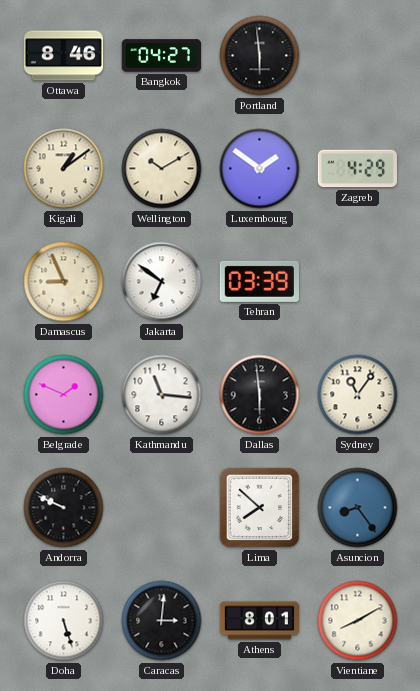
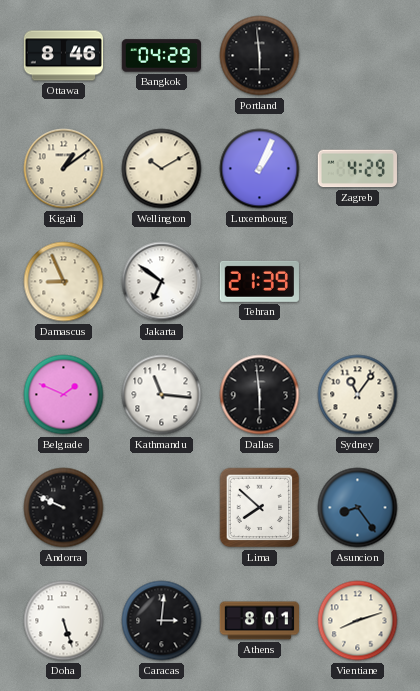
Bangkok: 04:27 -> 04:29
Luxembourg: 1:51 -> 1:04
Tehran: 03:39 -> 21:39
Vientiane: 8:10 -> 8:12
